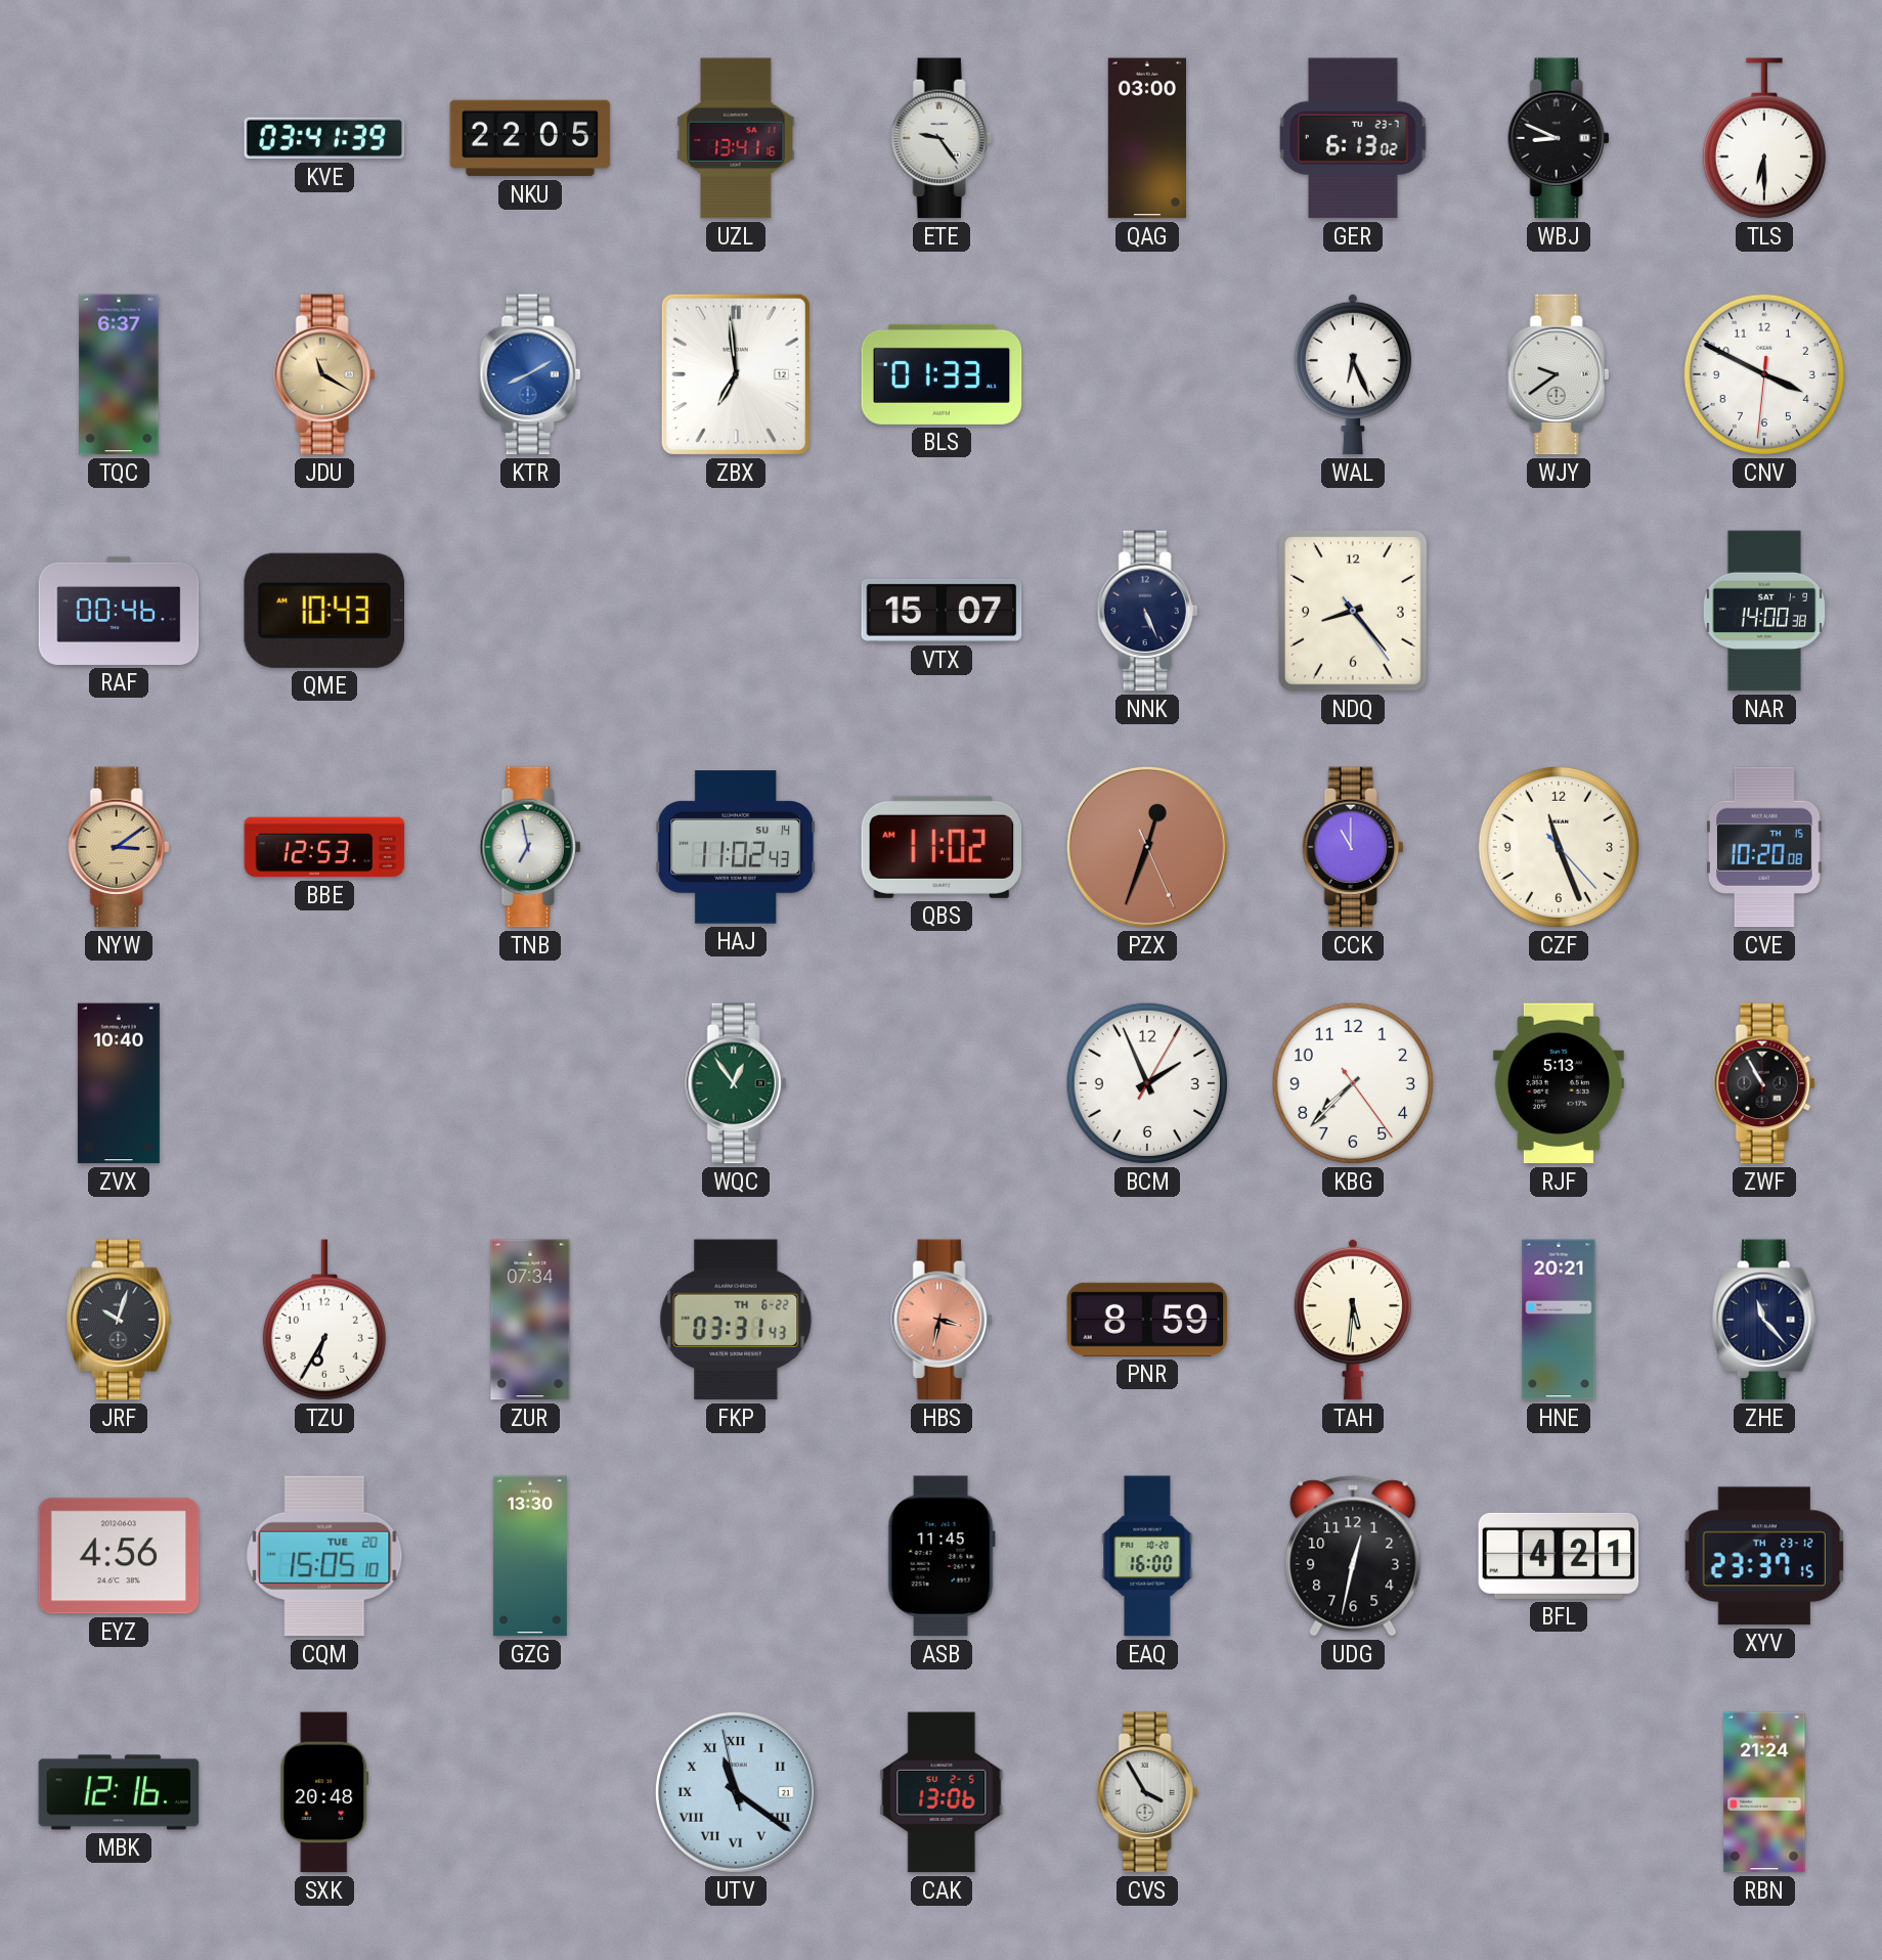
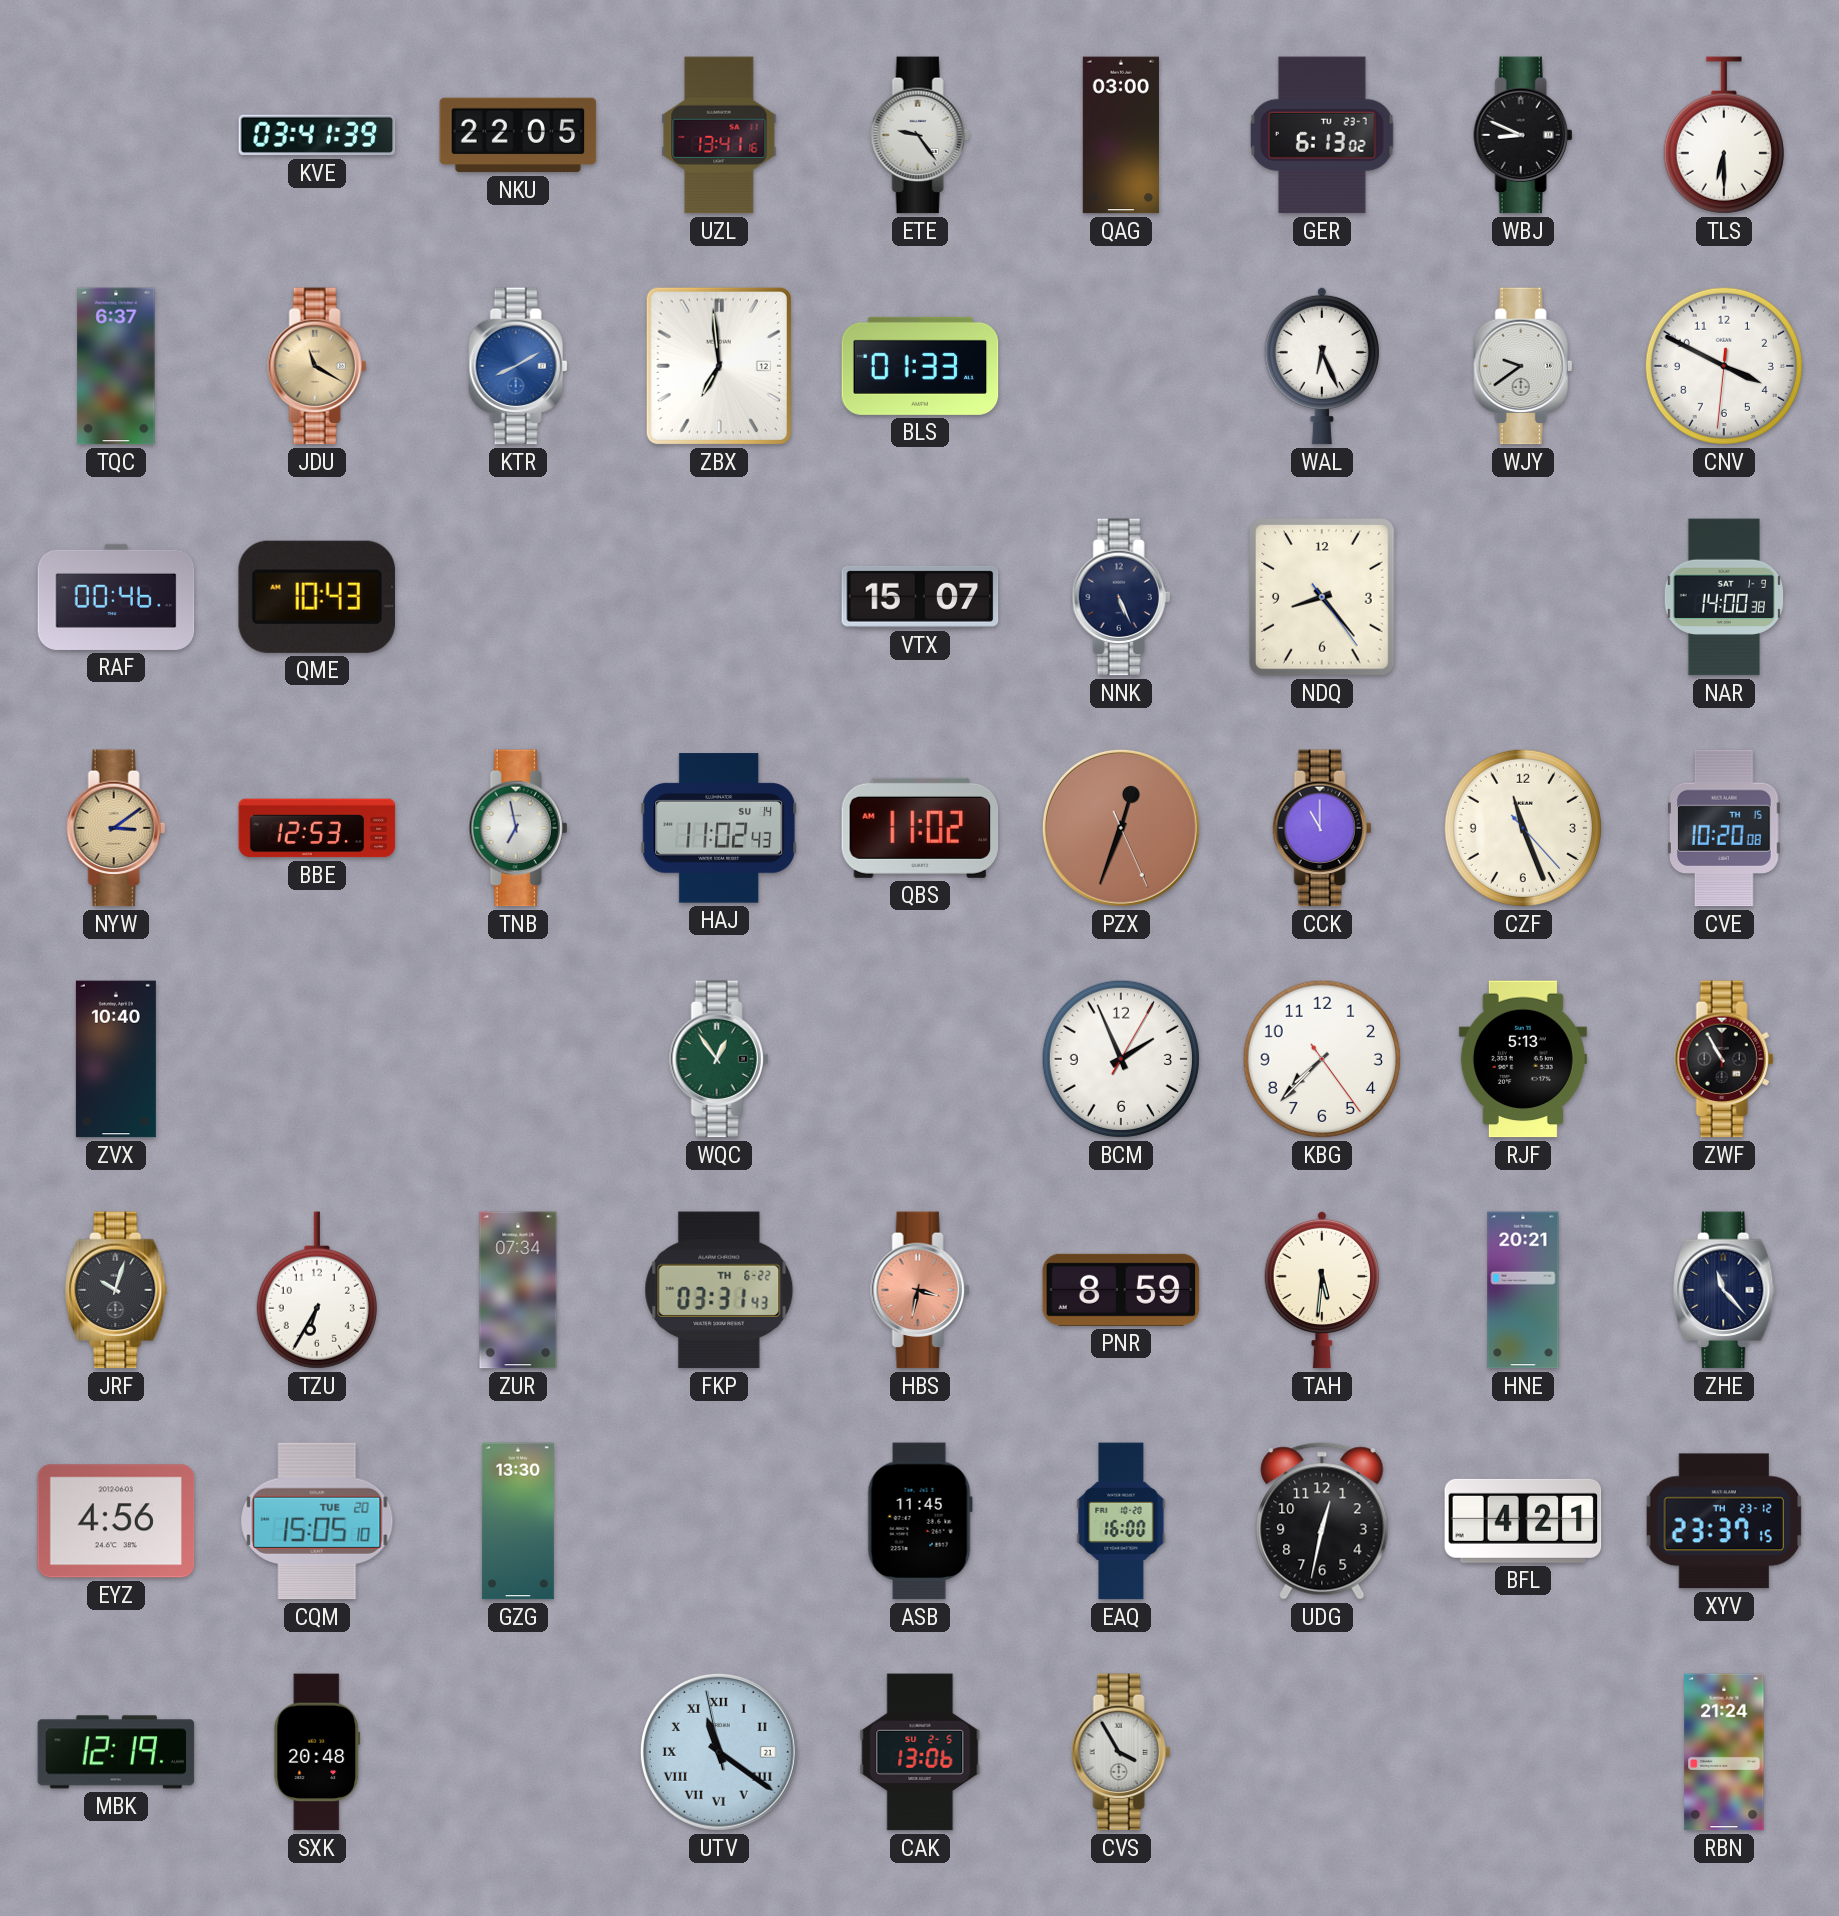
MBK: 12:16 -> 12:19
